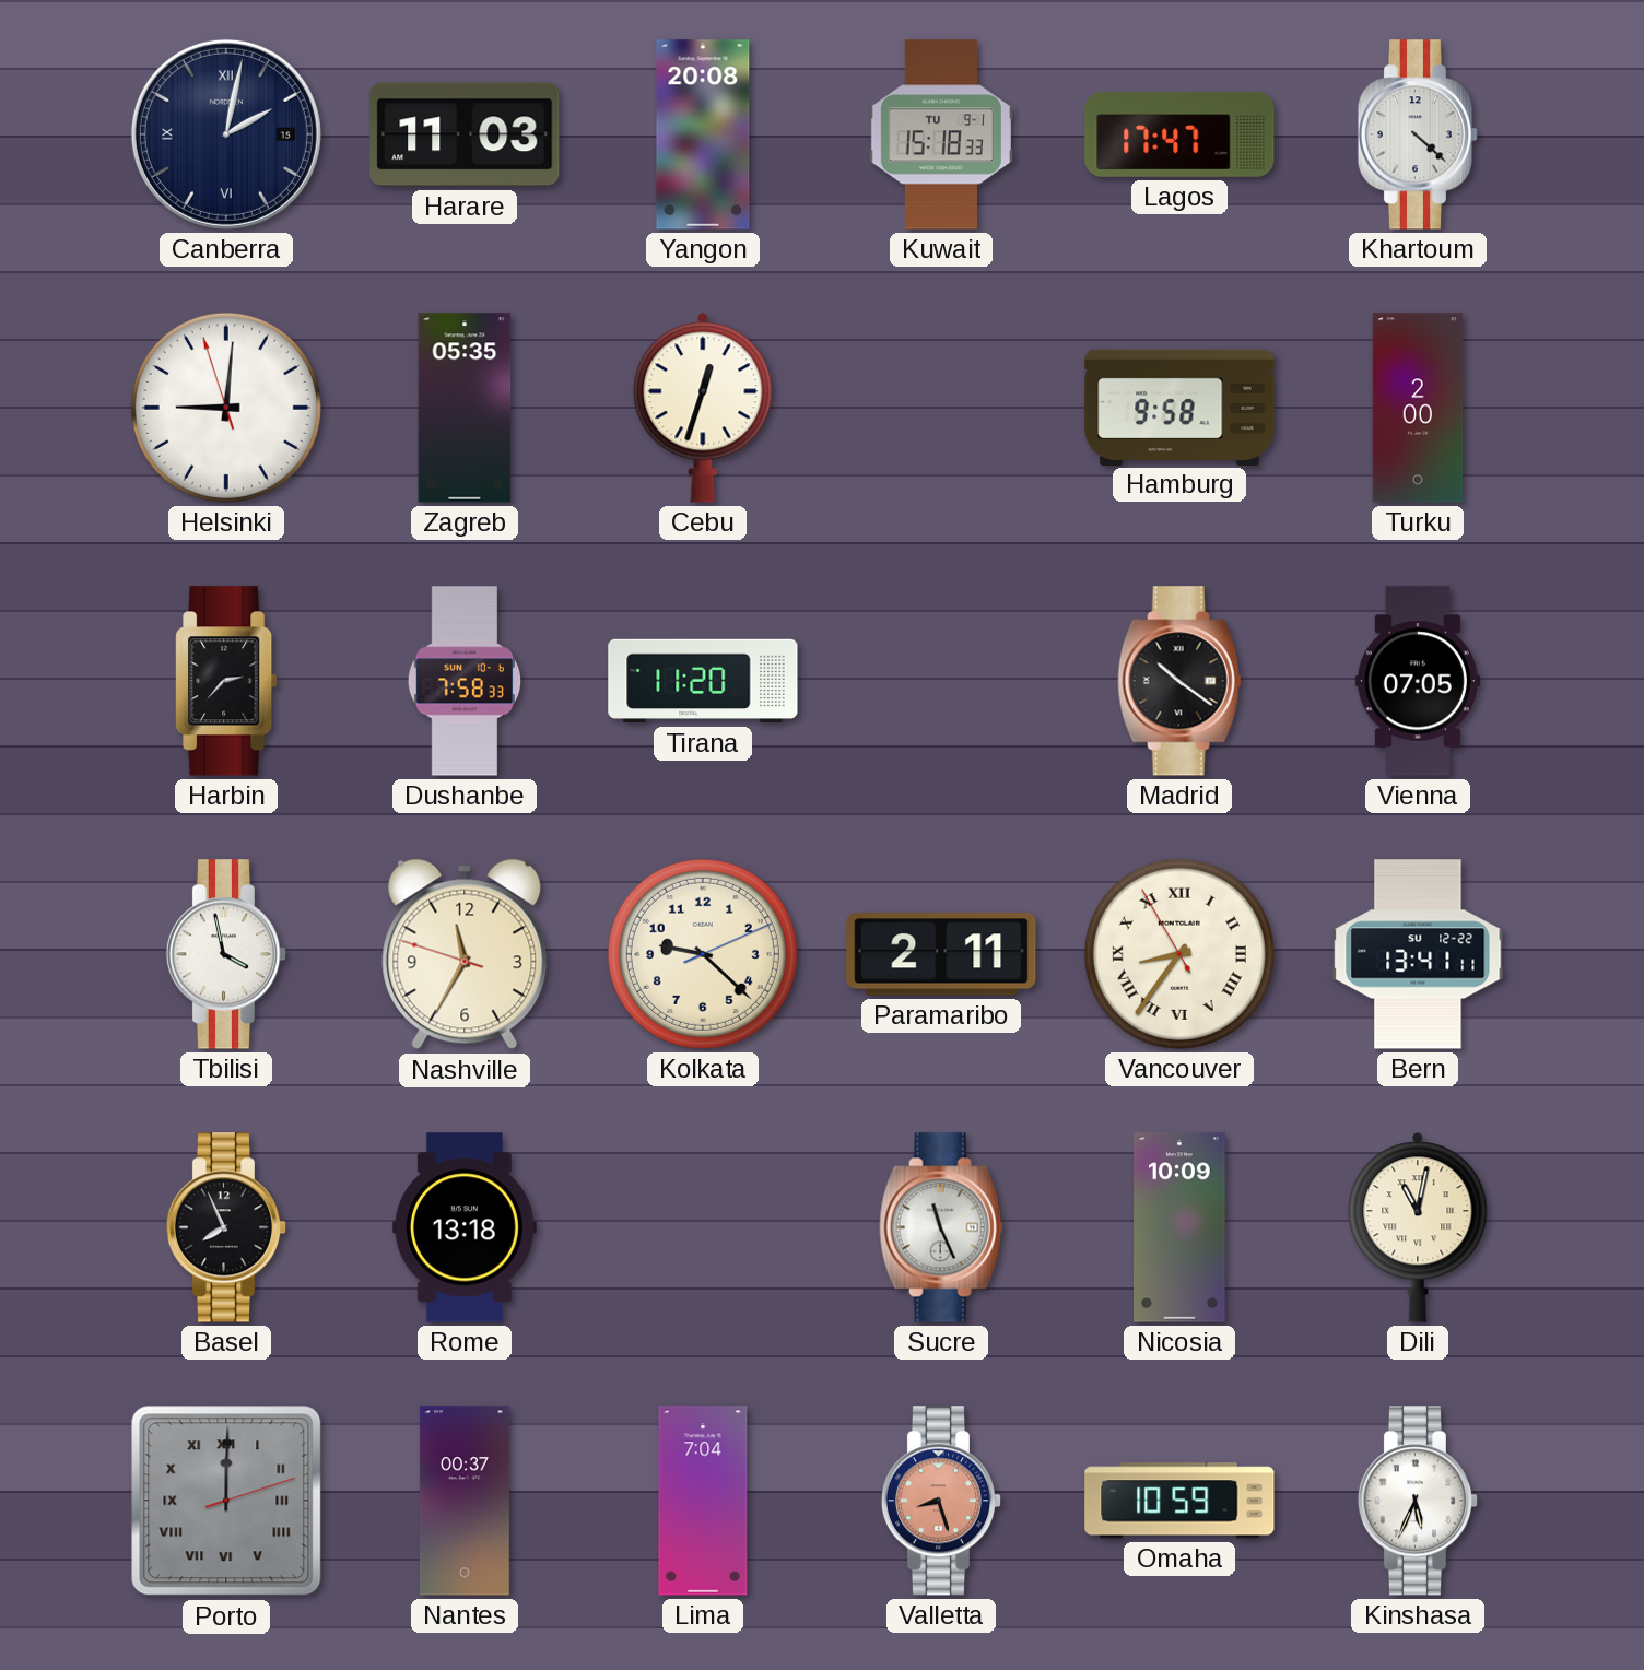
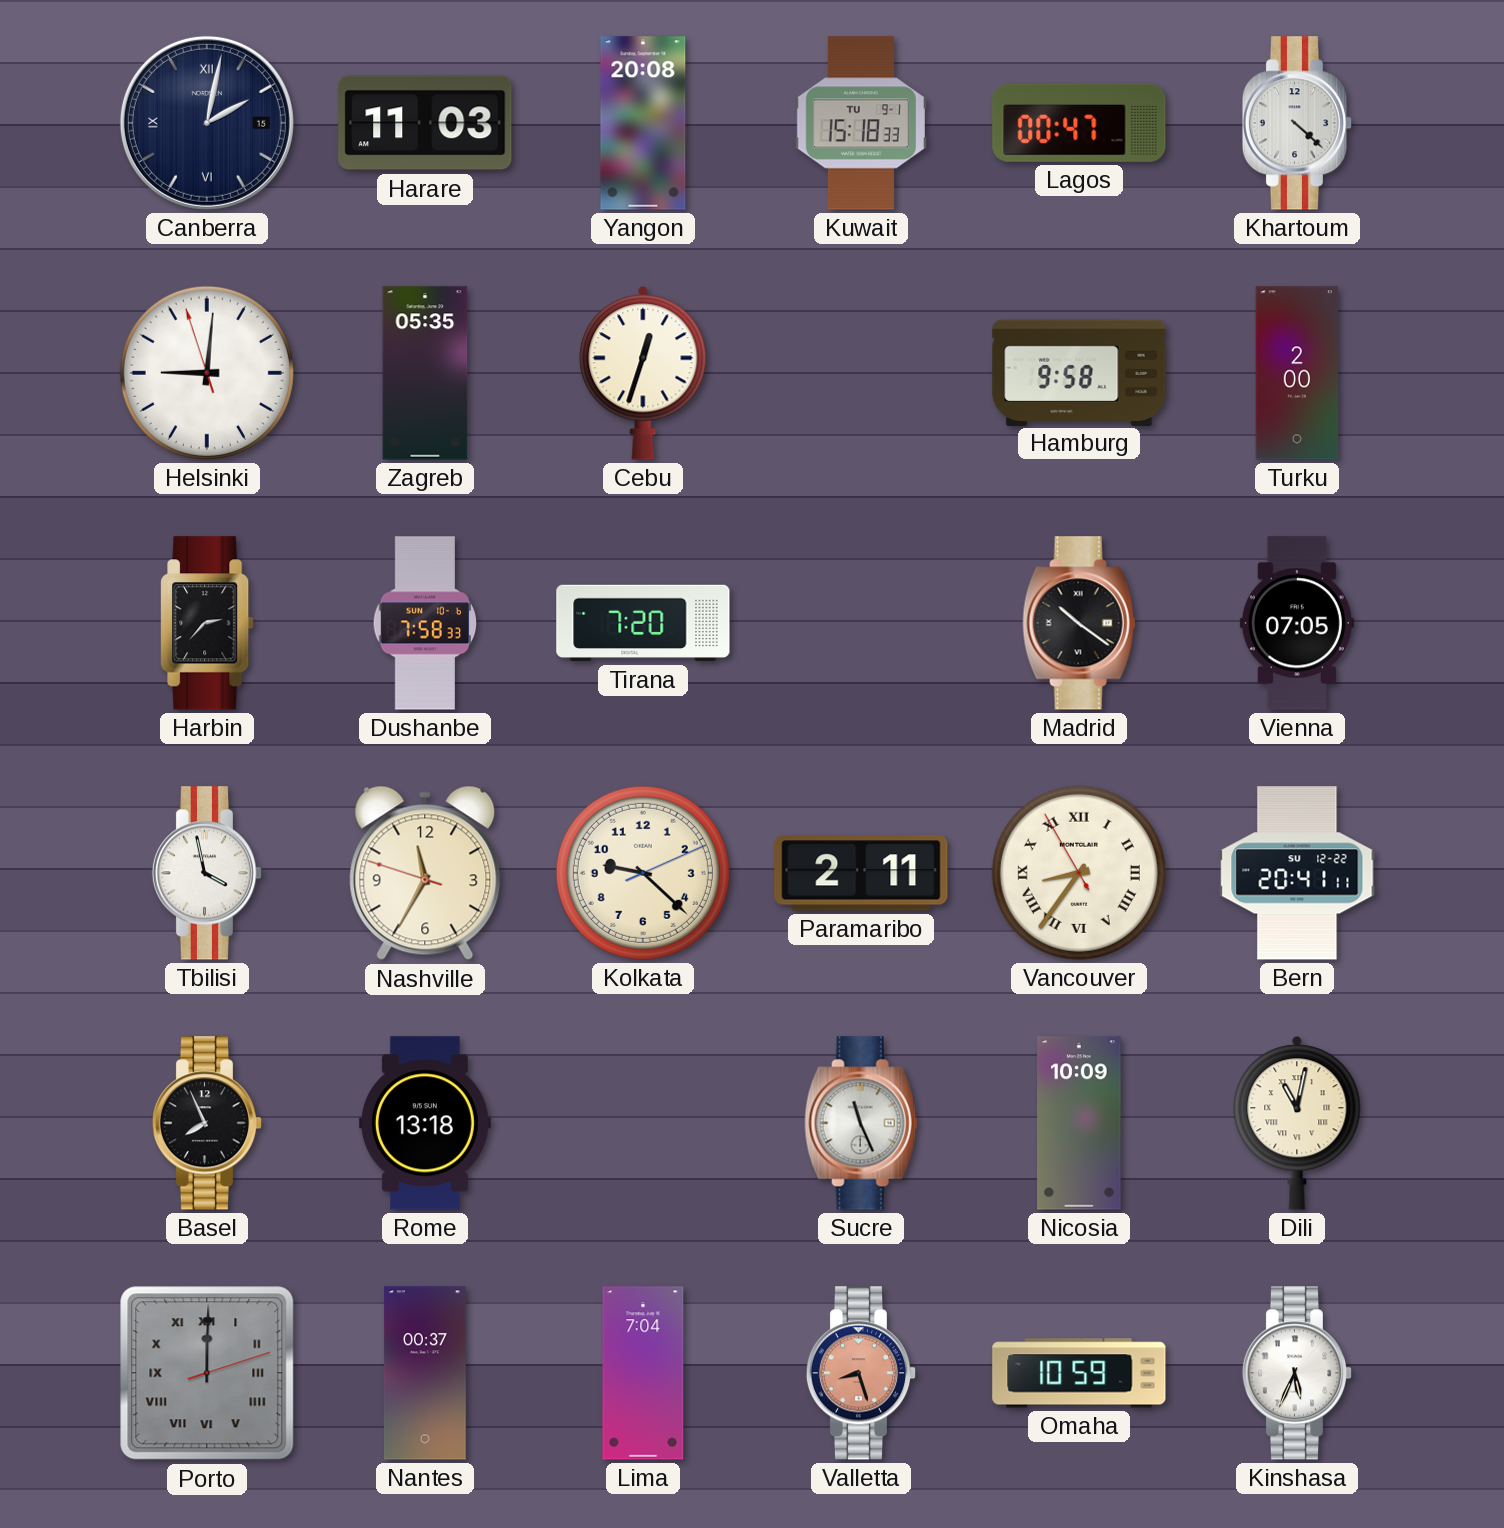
Lagos: 17:47 -> 00:47
Tirana: 11:20 -> 7:20
Bern: 13:41 -> 20:41
